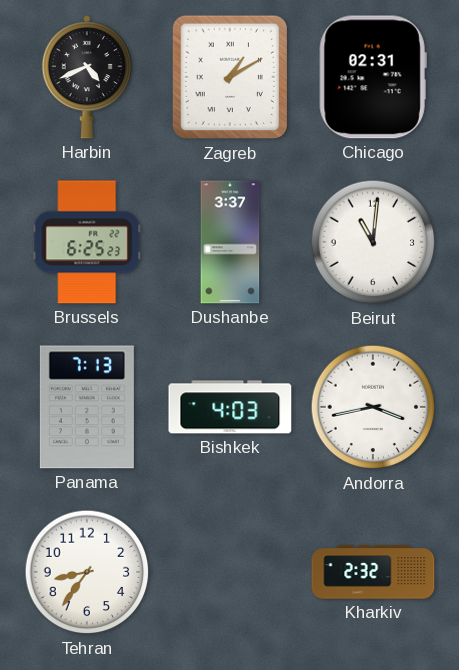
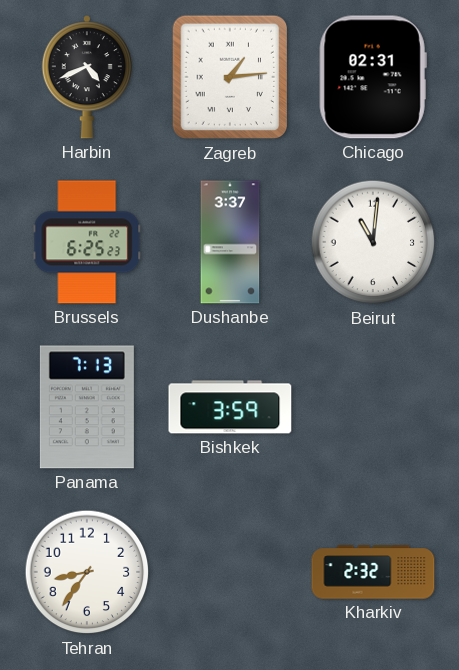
Zagreb: 1:10 -> 1:14
Bishkek: 4:03 -> 3:59
Andorra: 3:43 -> none
